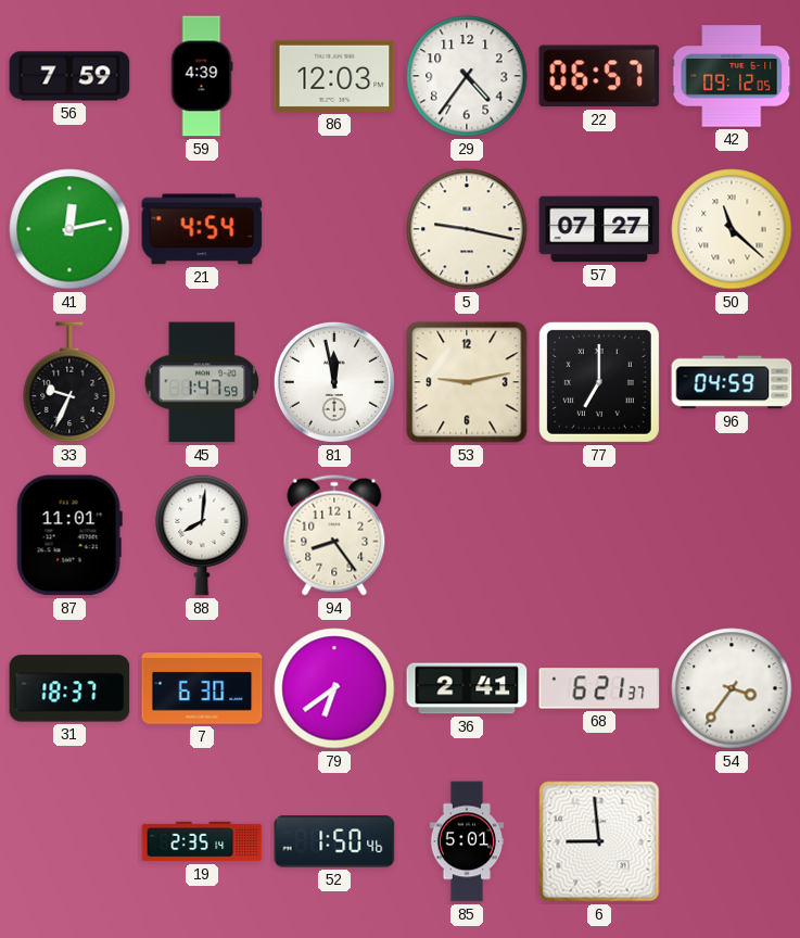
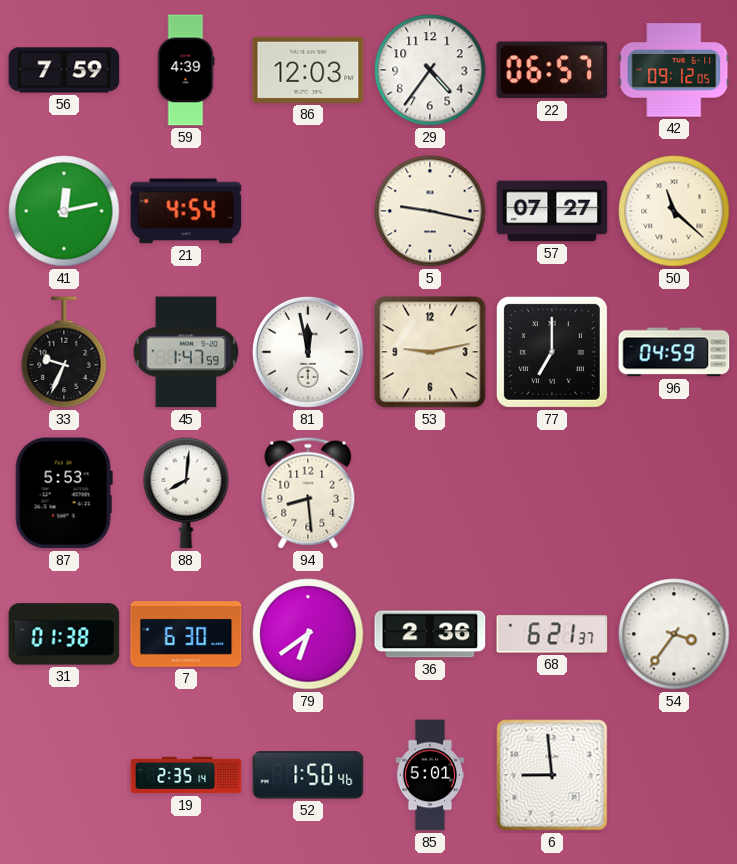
87: 11:01 -> 5:53
94: 8:24 -> 8:29
31: 18:37 -> 01:38
36: 2:41 -> 2:36
